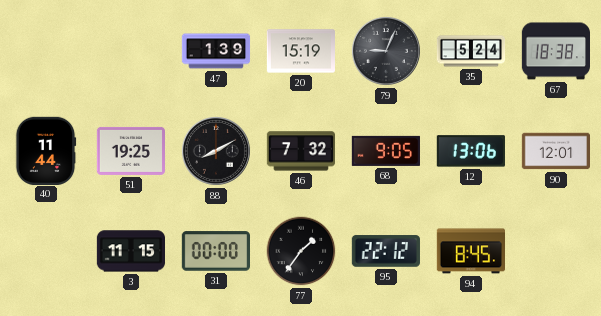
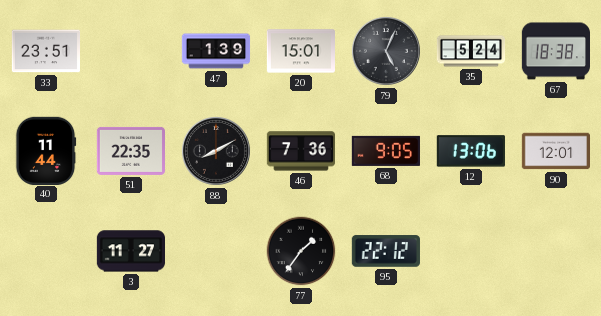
33: none -> 23:51
20: 15:19 -> 15:01
79: 9:04 -> 5:04
51: 19:25 -> 22:35
46: 7:32 -> 7:36
3: 11:15 -> 11:27
31: 00:00 -> none
94: 8:45 -> none
